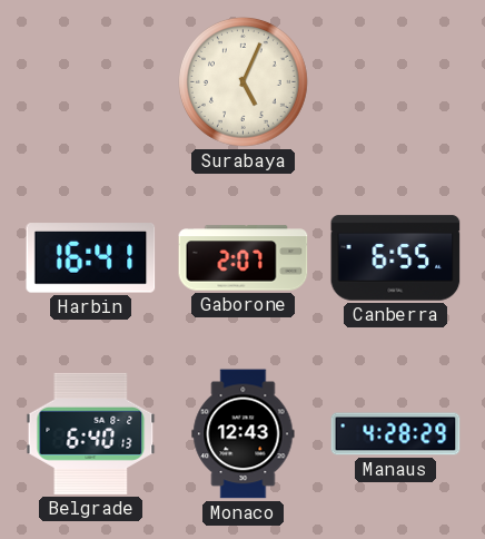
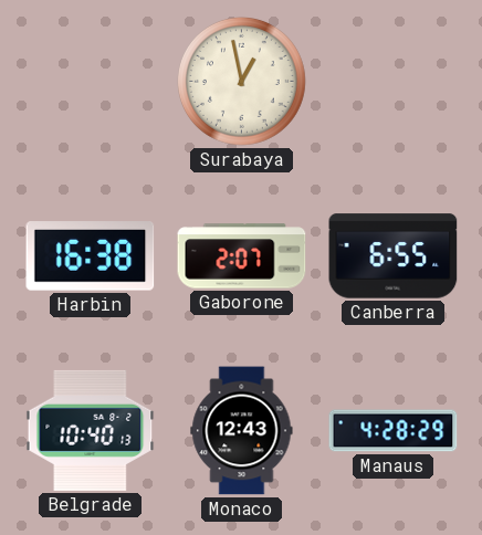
Surabaya: 5:04 -> 12:58
Harbin: 16:41 -> 16:38
Belgrade: 6:40 -> 10:40
